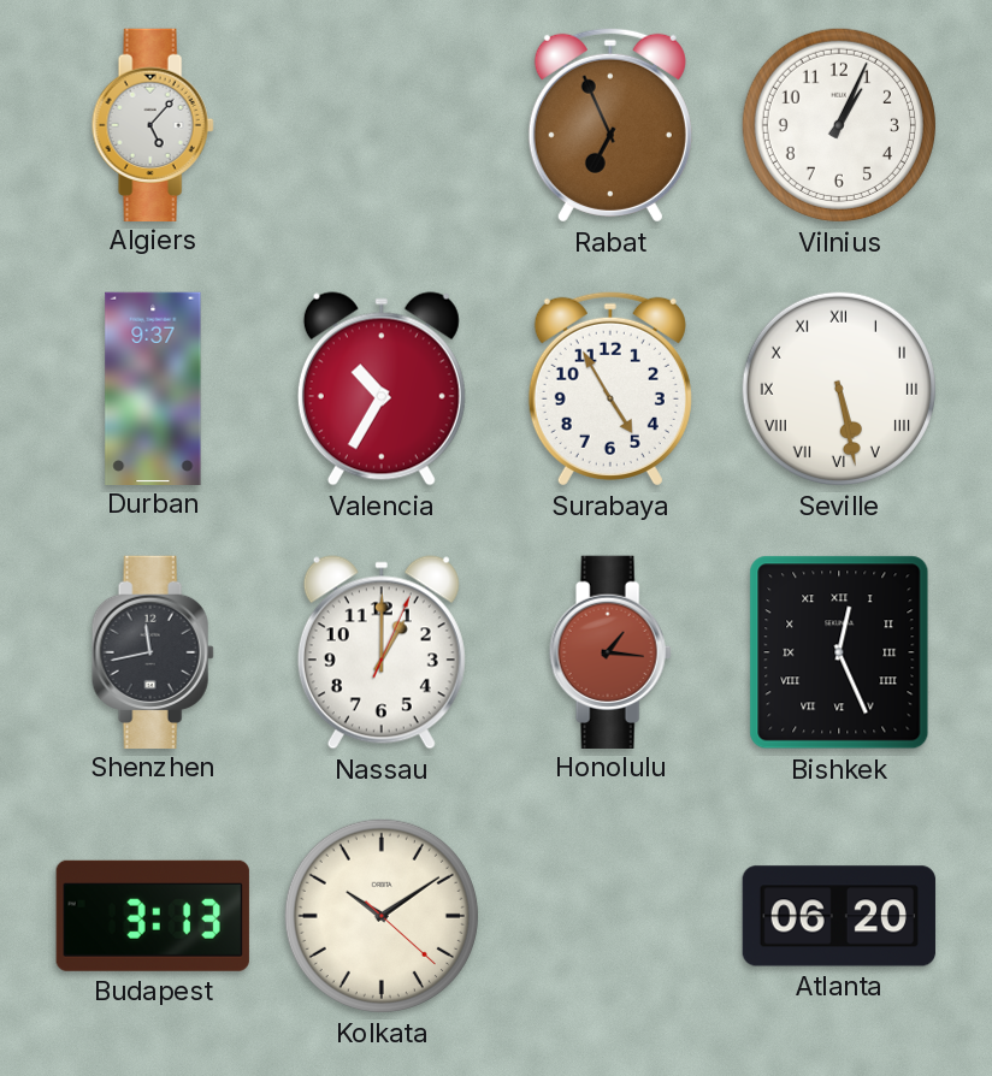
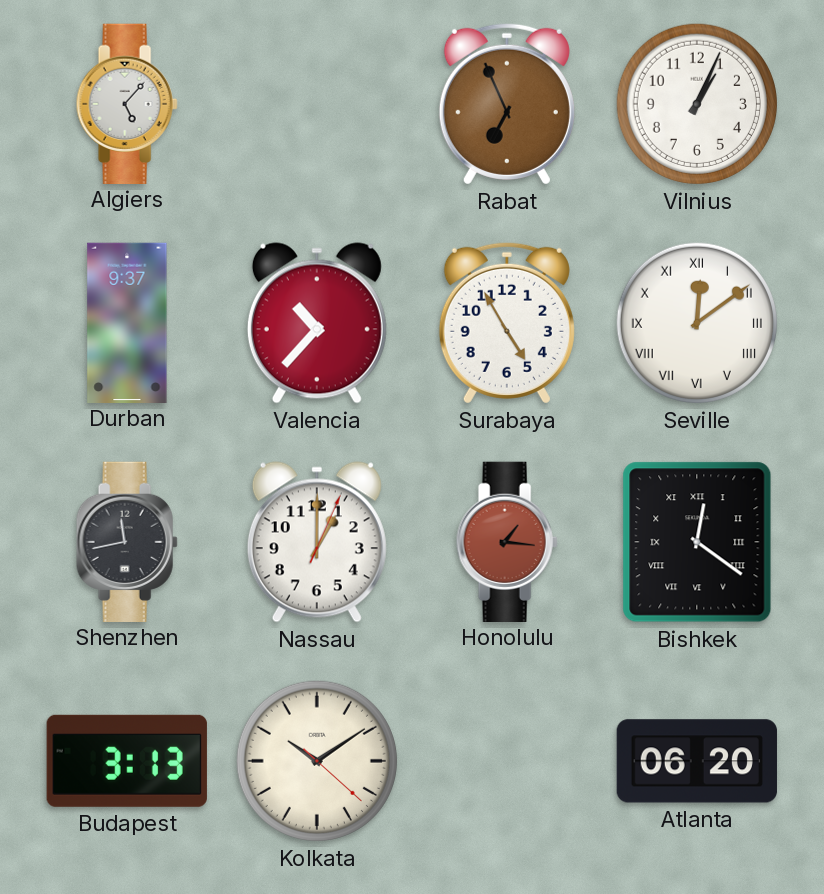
Valencia: 10:35 -> 10:37
Seville: 5:28 -> 12:09
Bishkek: 12:26 -> 12:21
